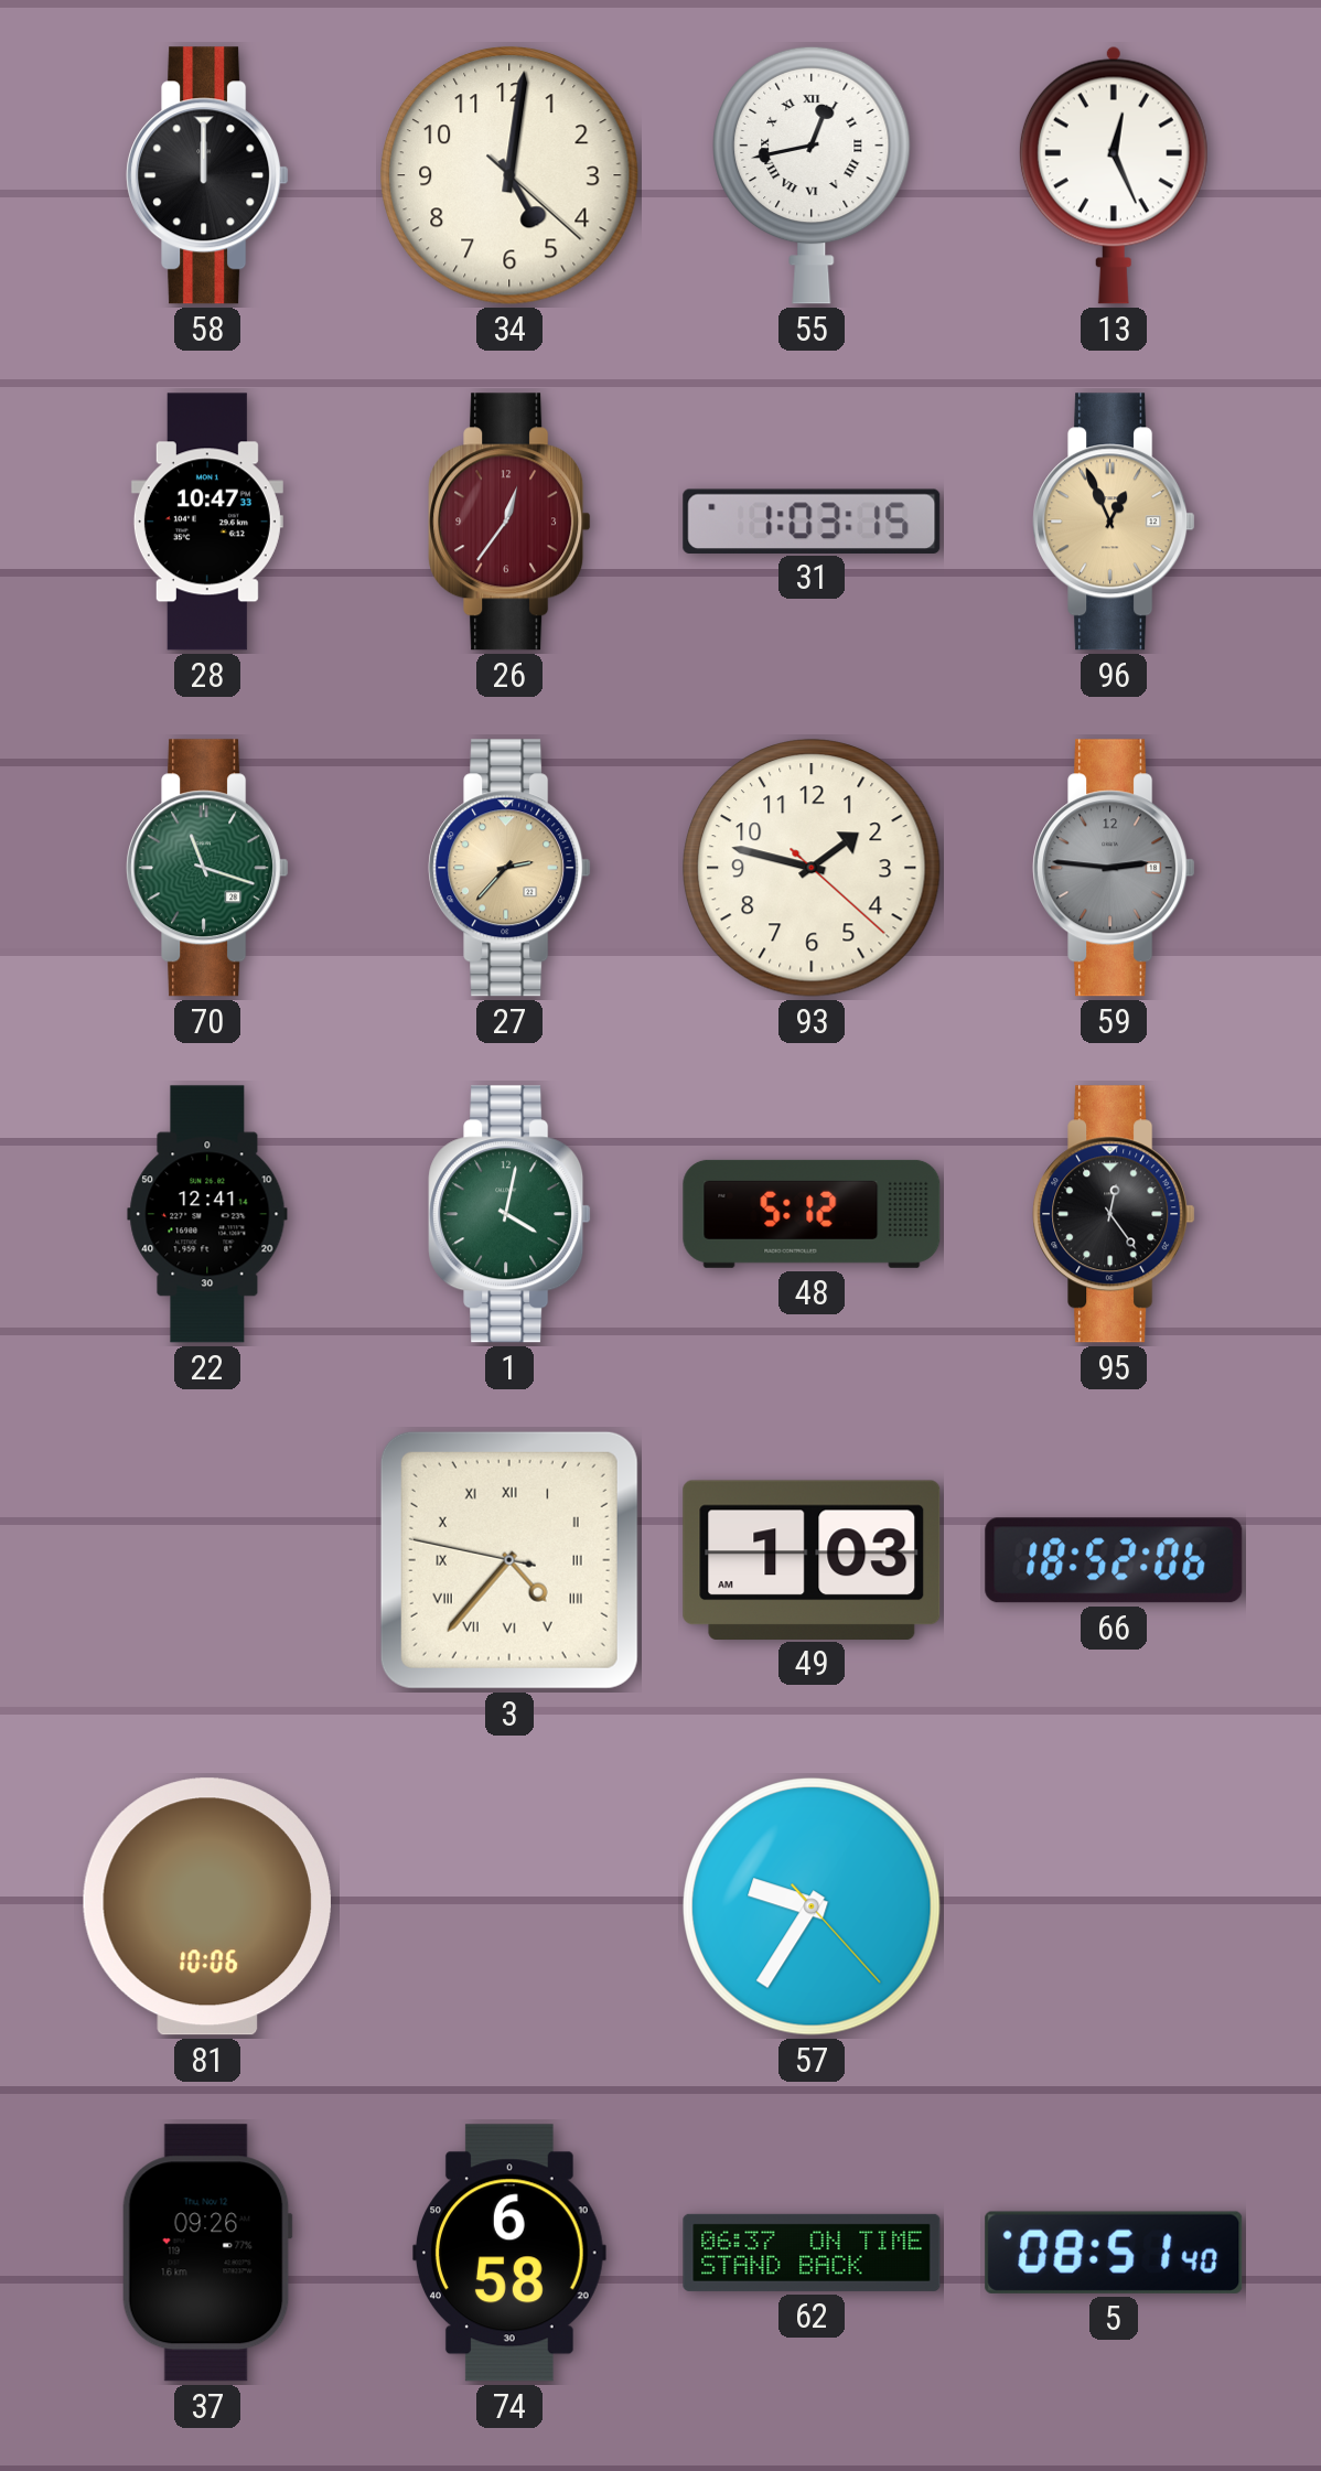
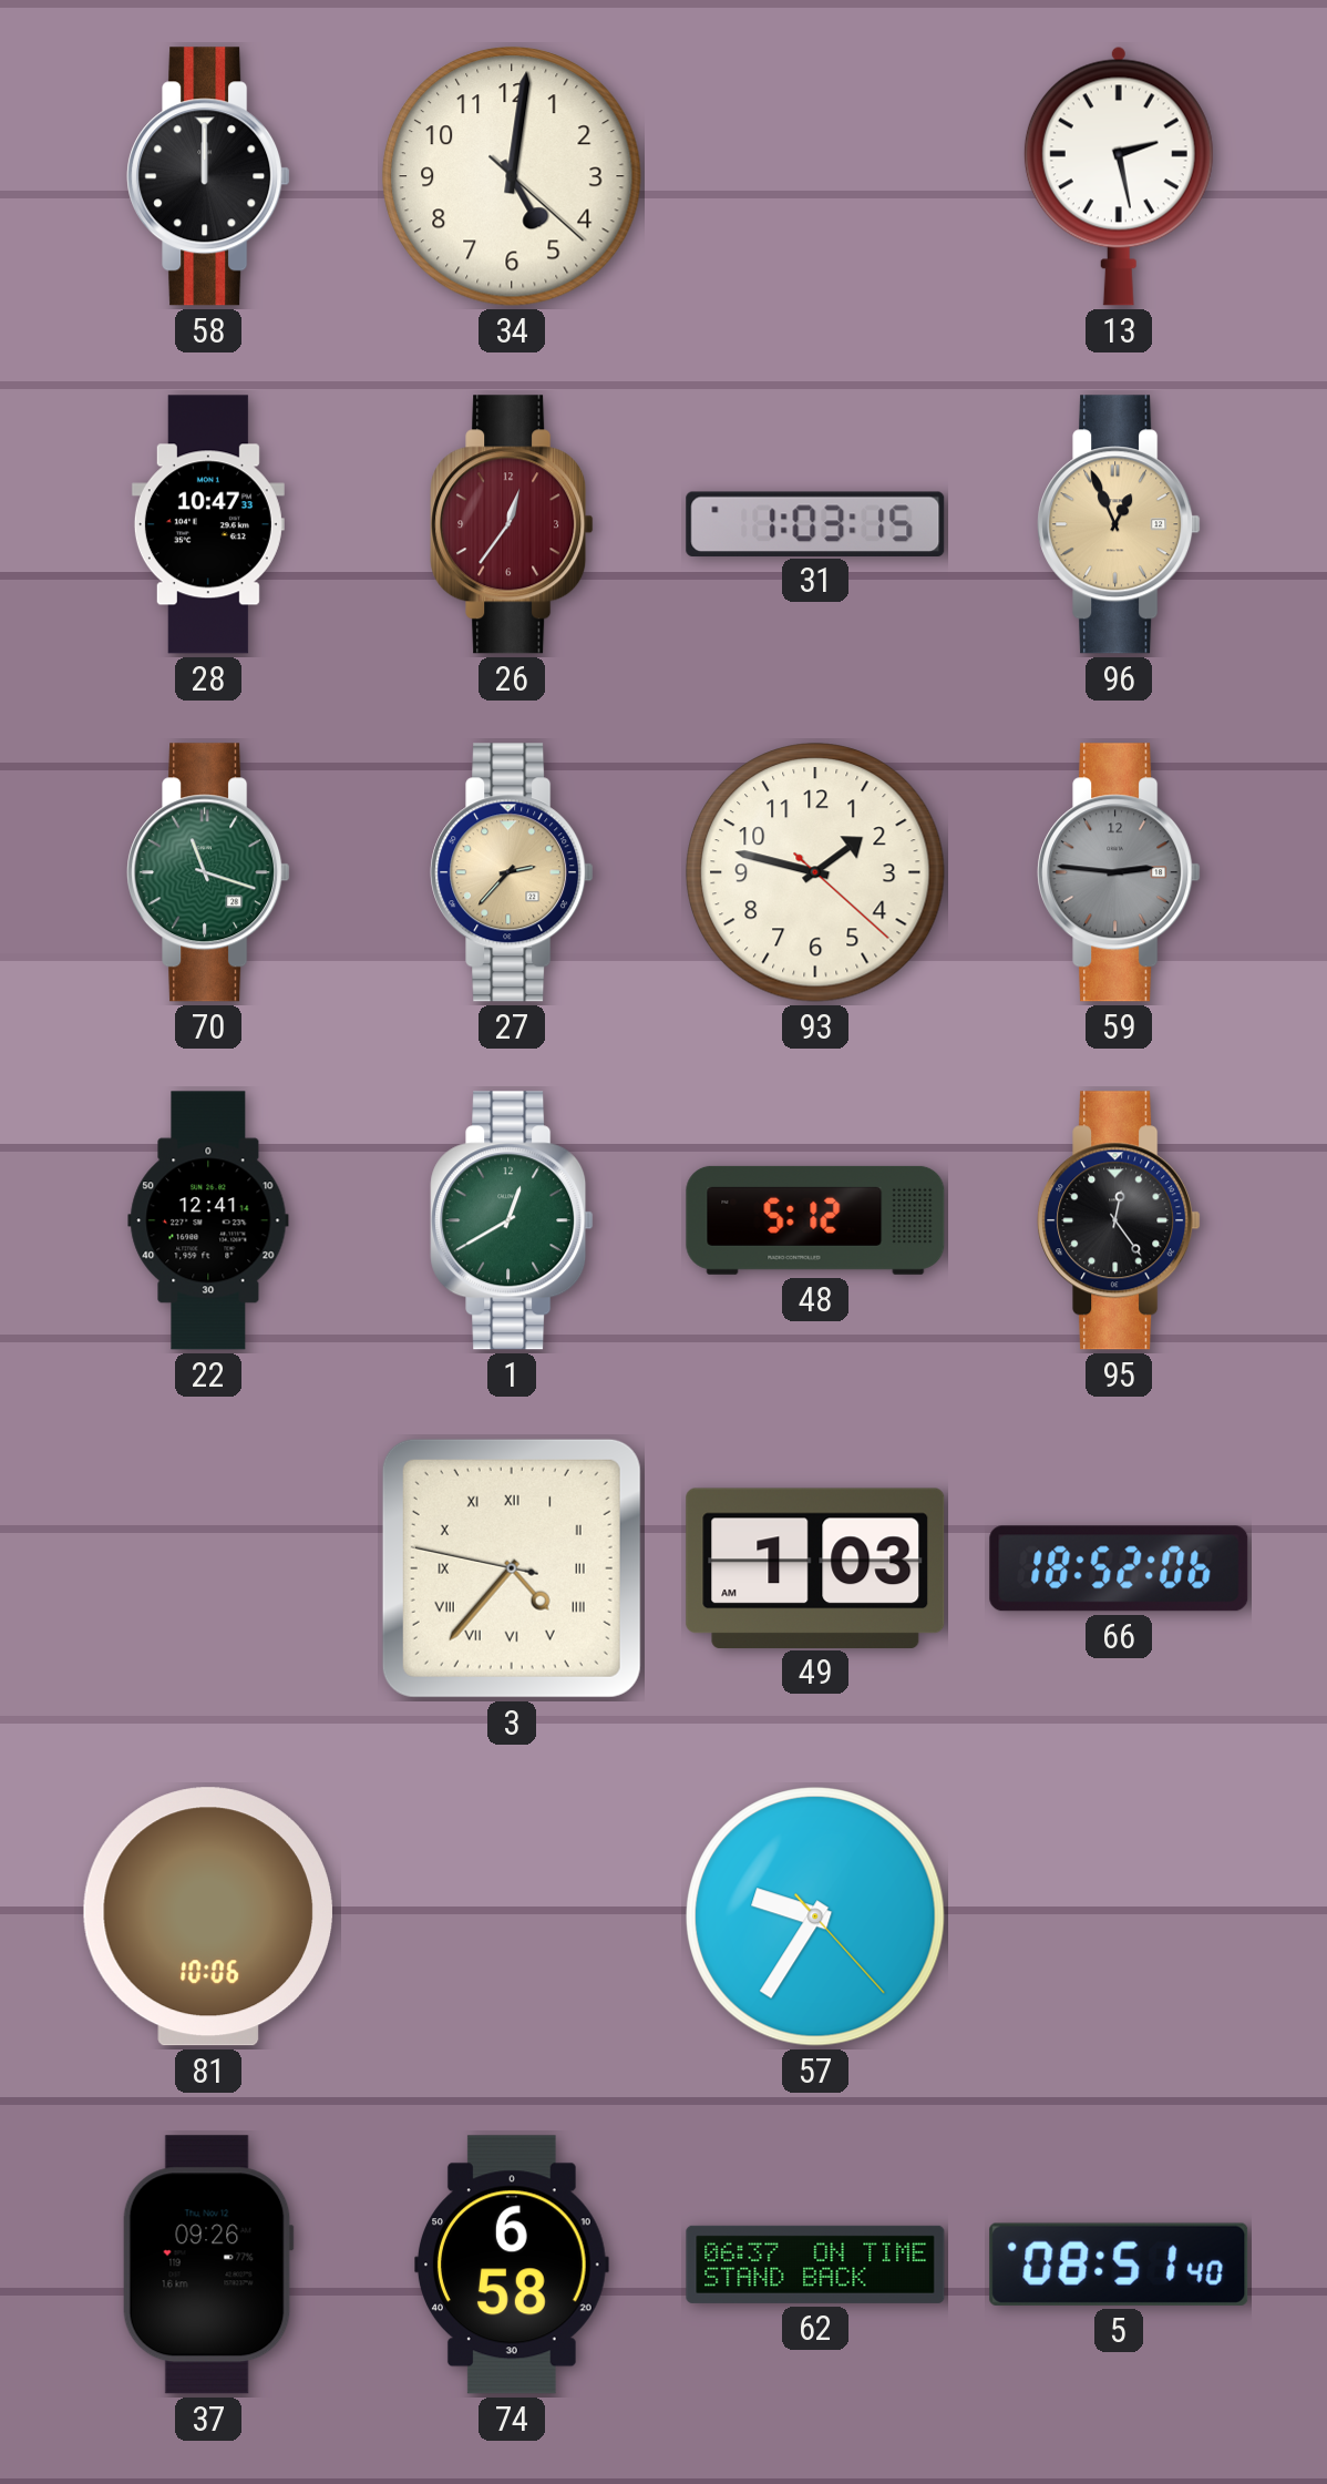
55: 12:43 -> none
13: 12:26 -> 2:28
1: 4:02 -> 12:40
